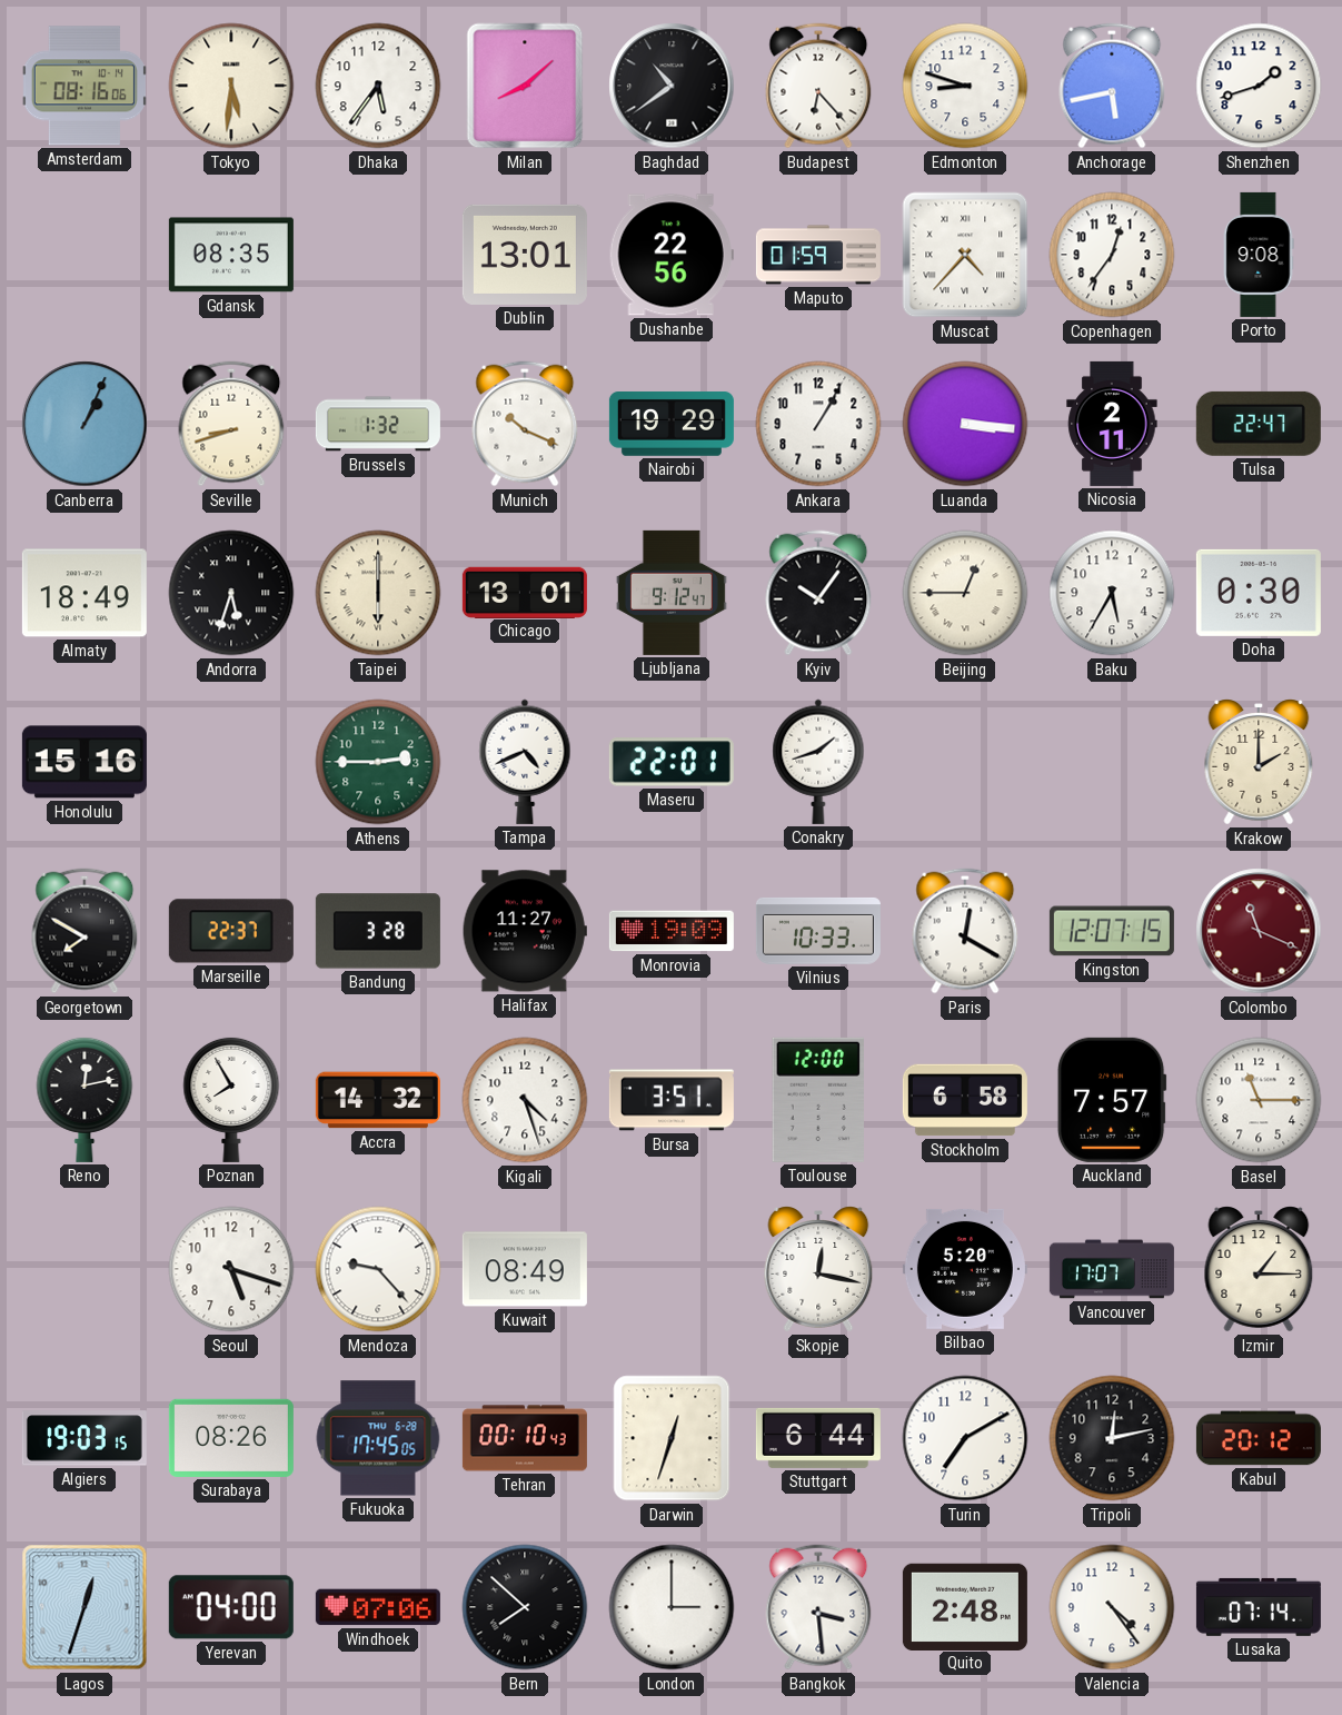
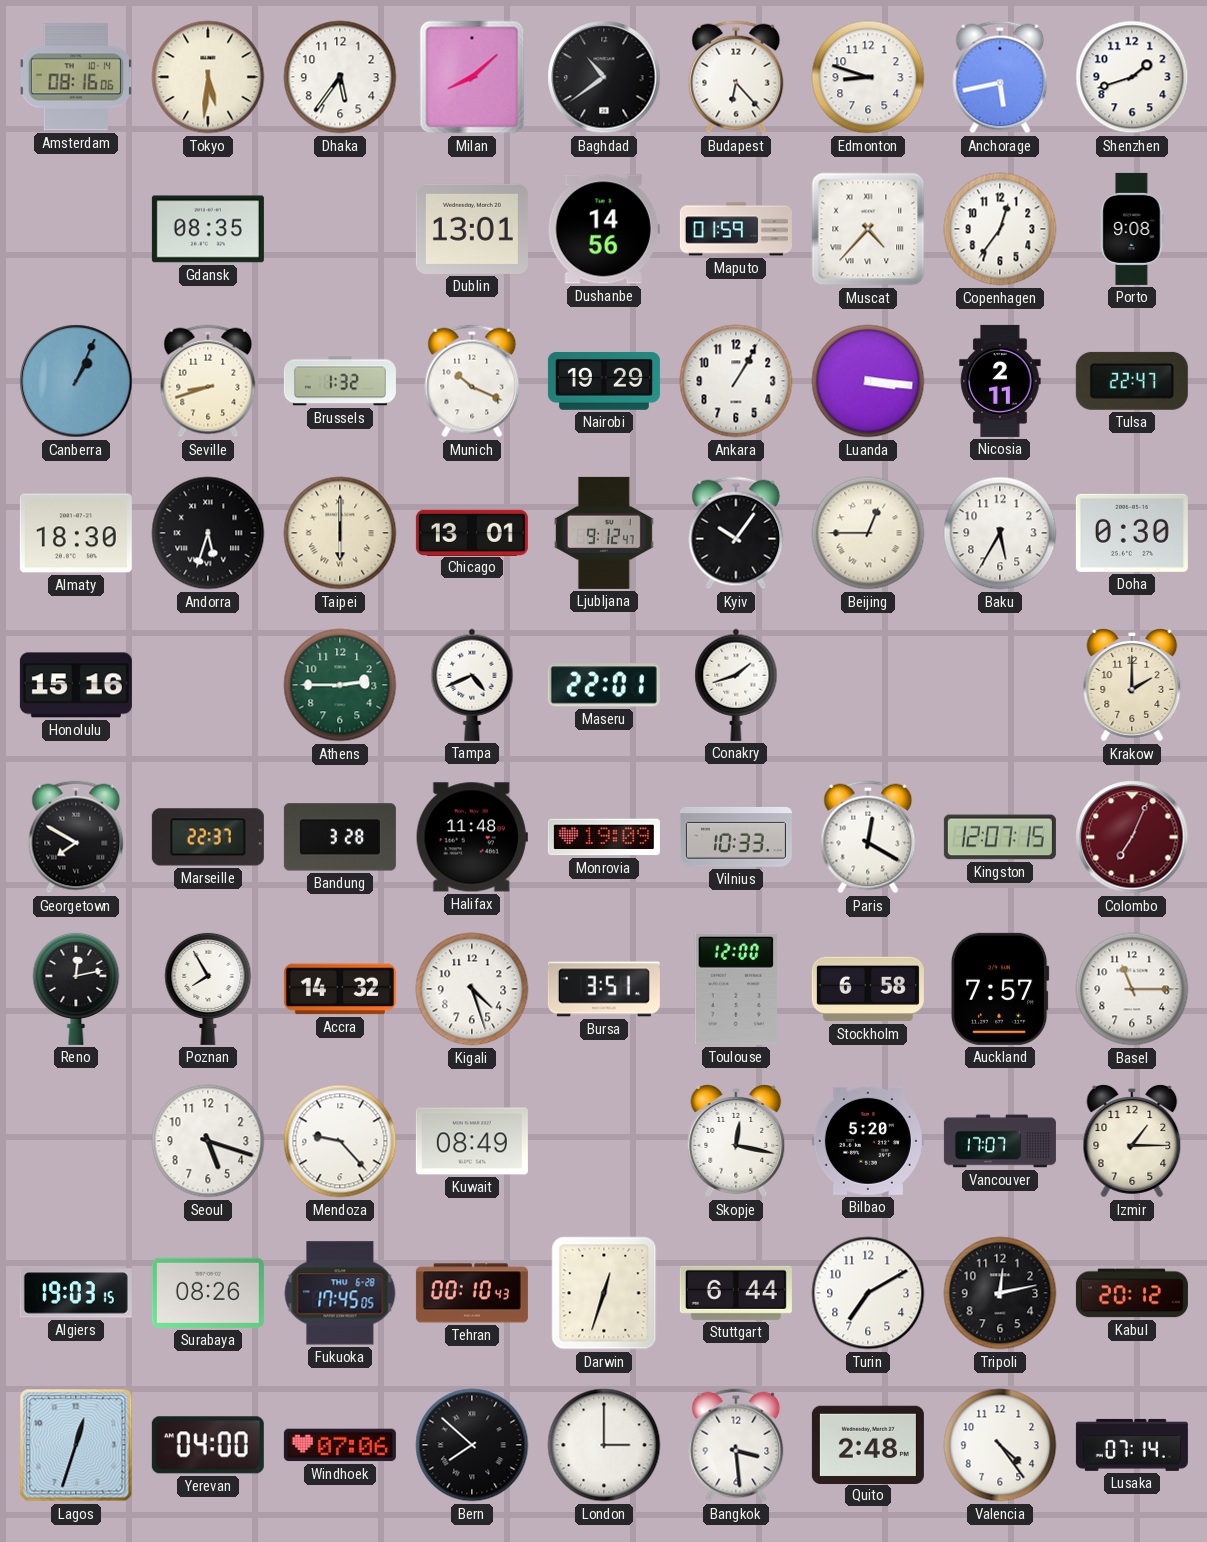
Dushanbe: 22:56 -> 14:56
Almaty: 18:49 -> 18:30
Halifax: 11:27 -> 11:48
Colombo: 11:19 -> 7:04
